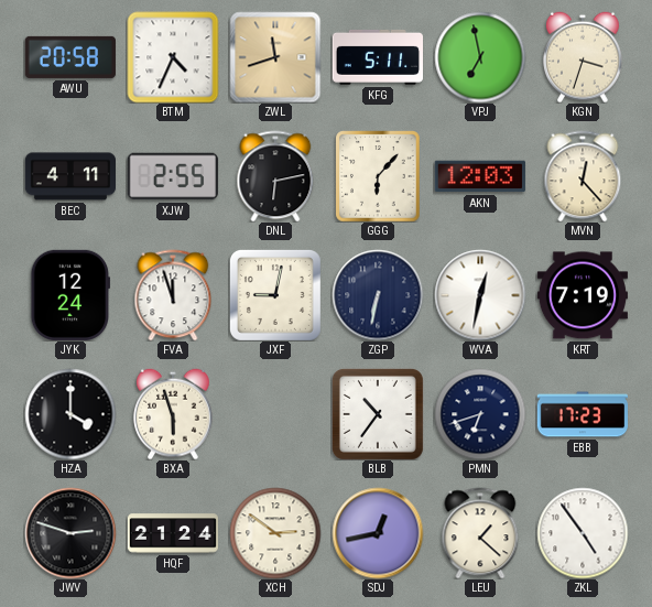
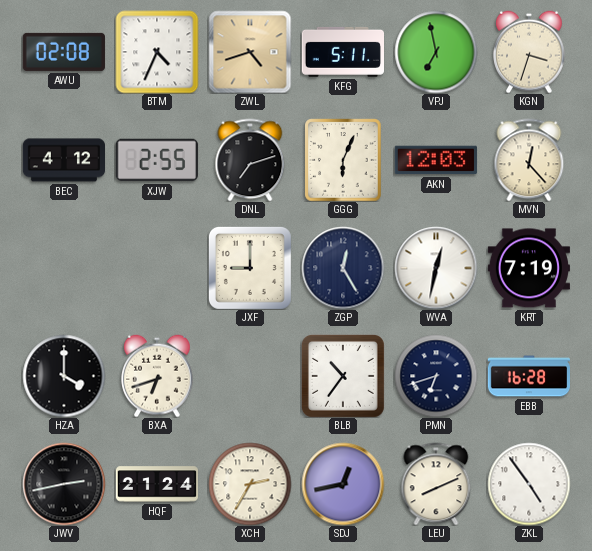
AWU: 20:58 -> 02:08
ZWL: 11:42 -> 4:42
BEC: 4:11 -> 4:12
DNL: 6:13 -> 7:12
GGG: 6:07 -> 6:04
JYK: 12:24 -> none
FVA: 11:57 -> none
JXF: 9:02 -> 9:00
ZGP: 6:32 -> 12:25
BXA: 5:57 -> 6:42
EBB: 17:23 -> 16:28
JWV: 2:48 -> 2:43
XCH: 2:51 -> 2:35
LEU: 1:22 -> 8:11
